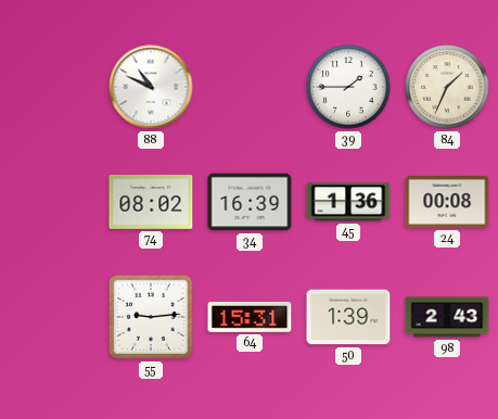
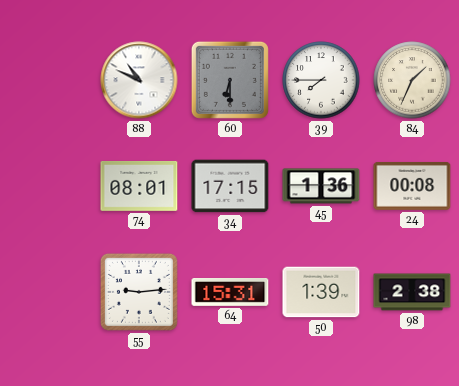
60: none -> 6:30
39: 1:45 -> 7:45
74: 08:02 -> 08:01
34: 16:39 -> 17:15
98: 2:43 -> 2:38
